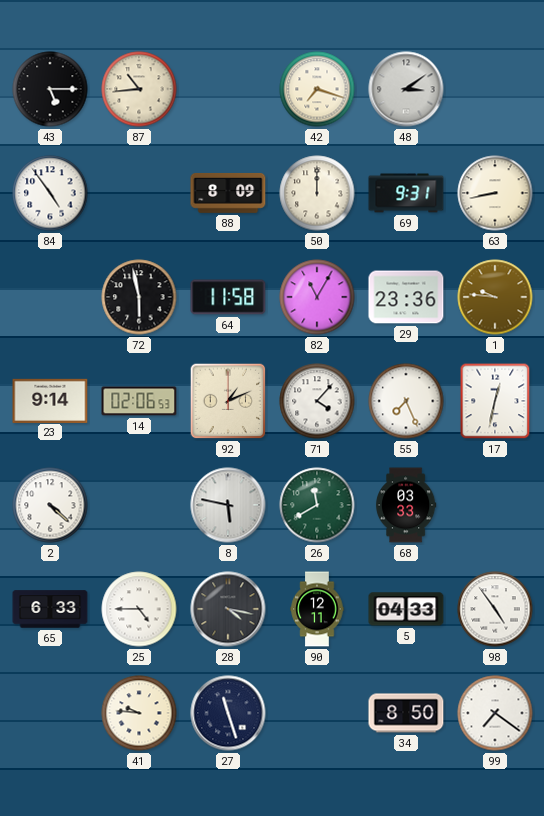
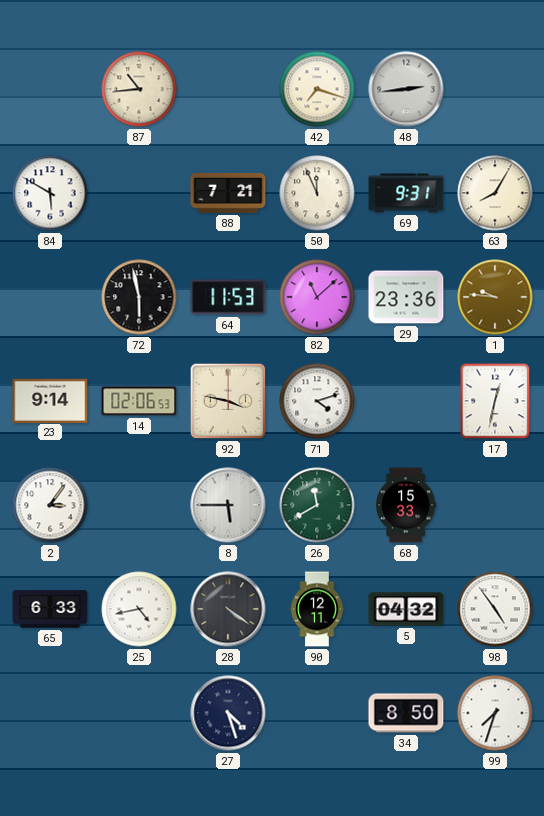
43: 5:15 -> none
48: 3:09 -> 2:44
84: 4:54 -> 5:50
88: 8:09 -> 7:21
50: 12:00 -> 11:56
63: 8:43 -> 8:05
64: 11:58 -> 11:53
82: 11:05 -> 11:08
92: 1:11 -> 3:47
71: 4:07 -> 4:12
55: 7:26 -> none
2: 4:22 -> 3:06
8: 5:47 -> 5:45
68: 03:33 -> 15:33
25: 4:45 -> 4:43
28: 4:17 -> 4:21
5: 04:33 -> 04:32
41: 9:46 -> none
27: 11:27 -> 4:27
99: 7:21 -> 7:33
